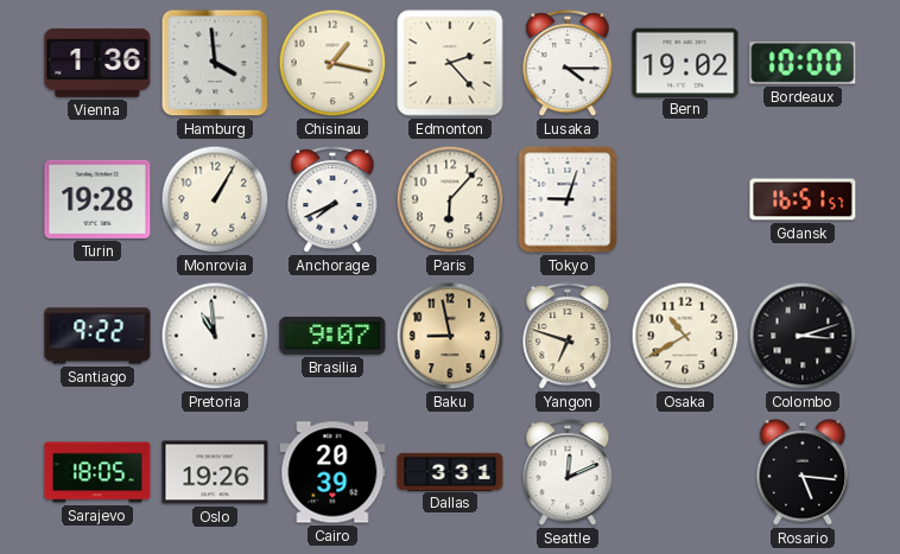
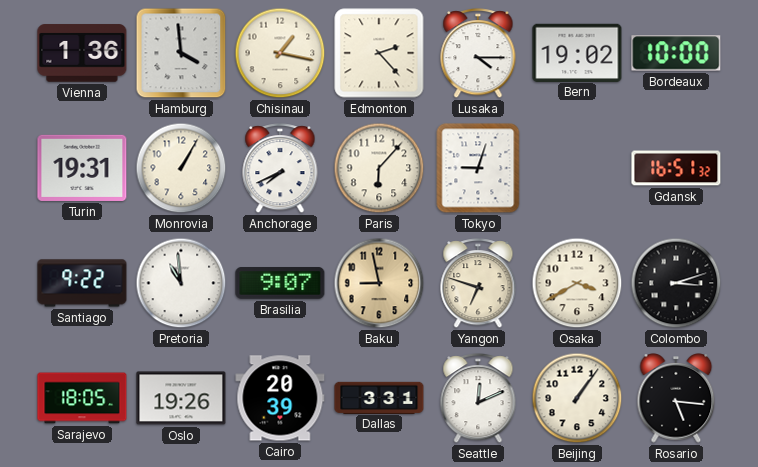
Turin: 19:28 -> 19:31
Gdansk: 16:51:57 -> 16:51:32
Osaka: 10:40 -> 3:40
Beijing: none -> 1:06
